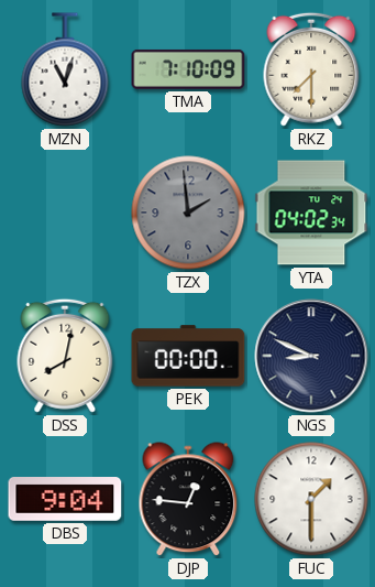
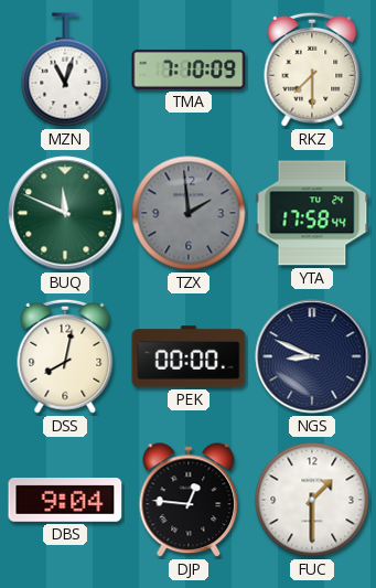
BUQ: none -> 11:49
YTA: 04:02 -> 17:58
